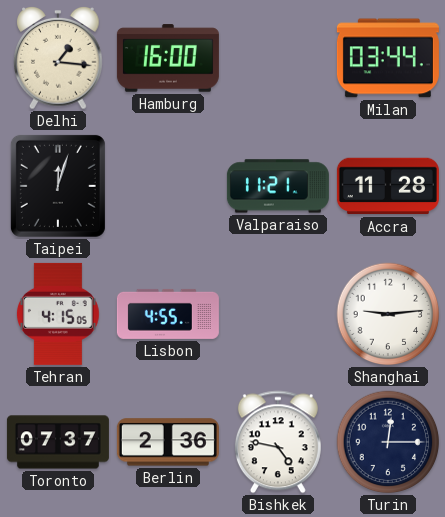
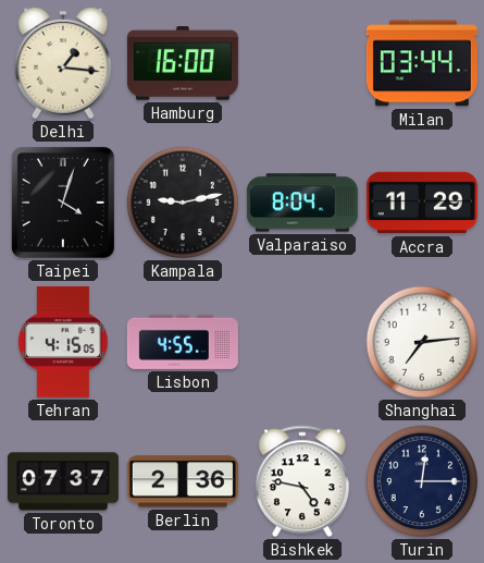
Taipei: 12:03 -> 4:03
Kampala: none -> 9:13
Valparaiso: 11:21 -> 8:04
Accra: 11:28 -> 11:29
Shanghai: 9:14 -> 7:14
